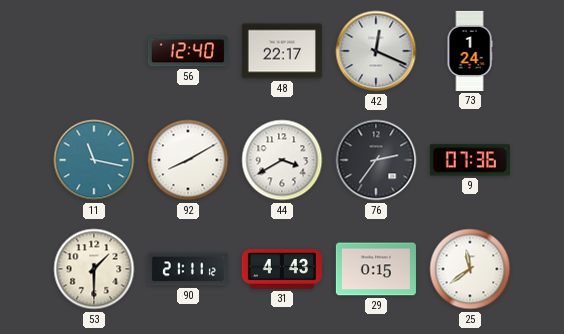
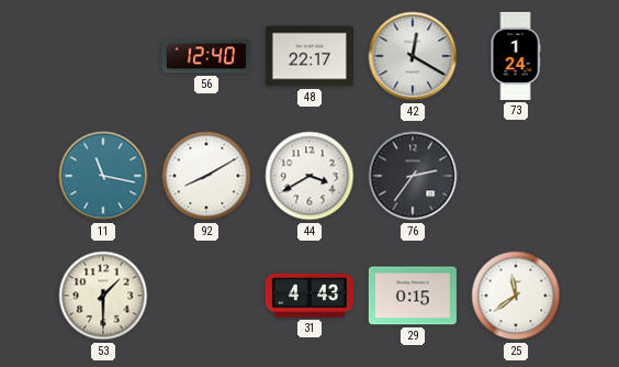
42: 12:19 -> 12:20
9: 07:36 -> none
90: 21:11 -> none
